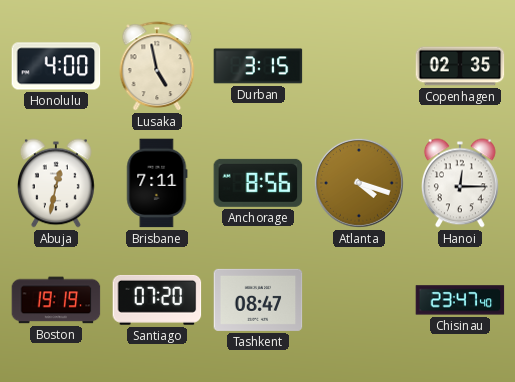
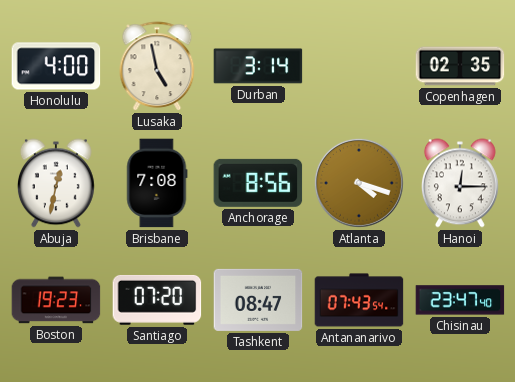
Durban: 3:15 -> 3:14
Brisbane: 7:11 -> 7:08
Boston: 19:19 -> 19:23
Antananarivo: none -> 07:43
